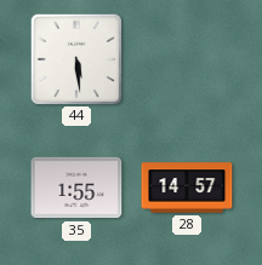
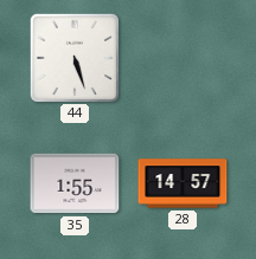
44: 5:29 -> 5:27
